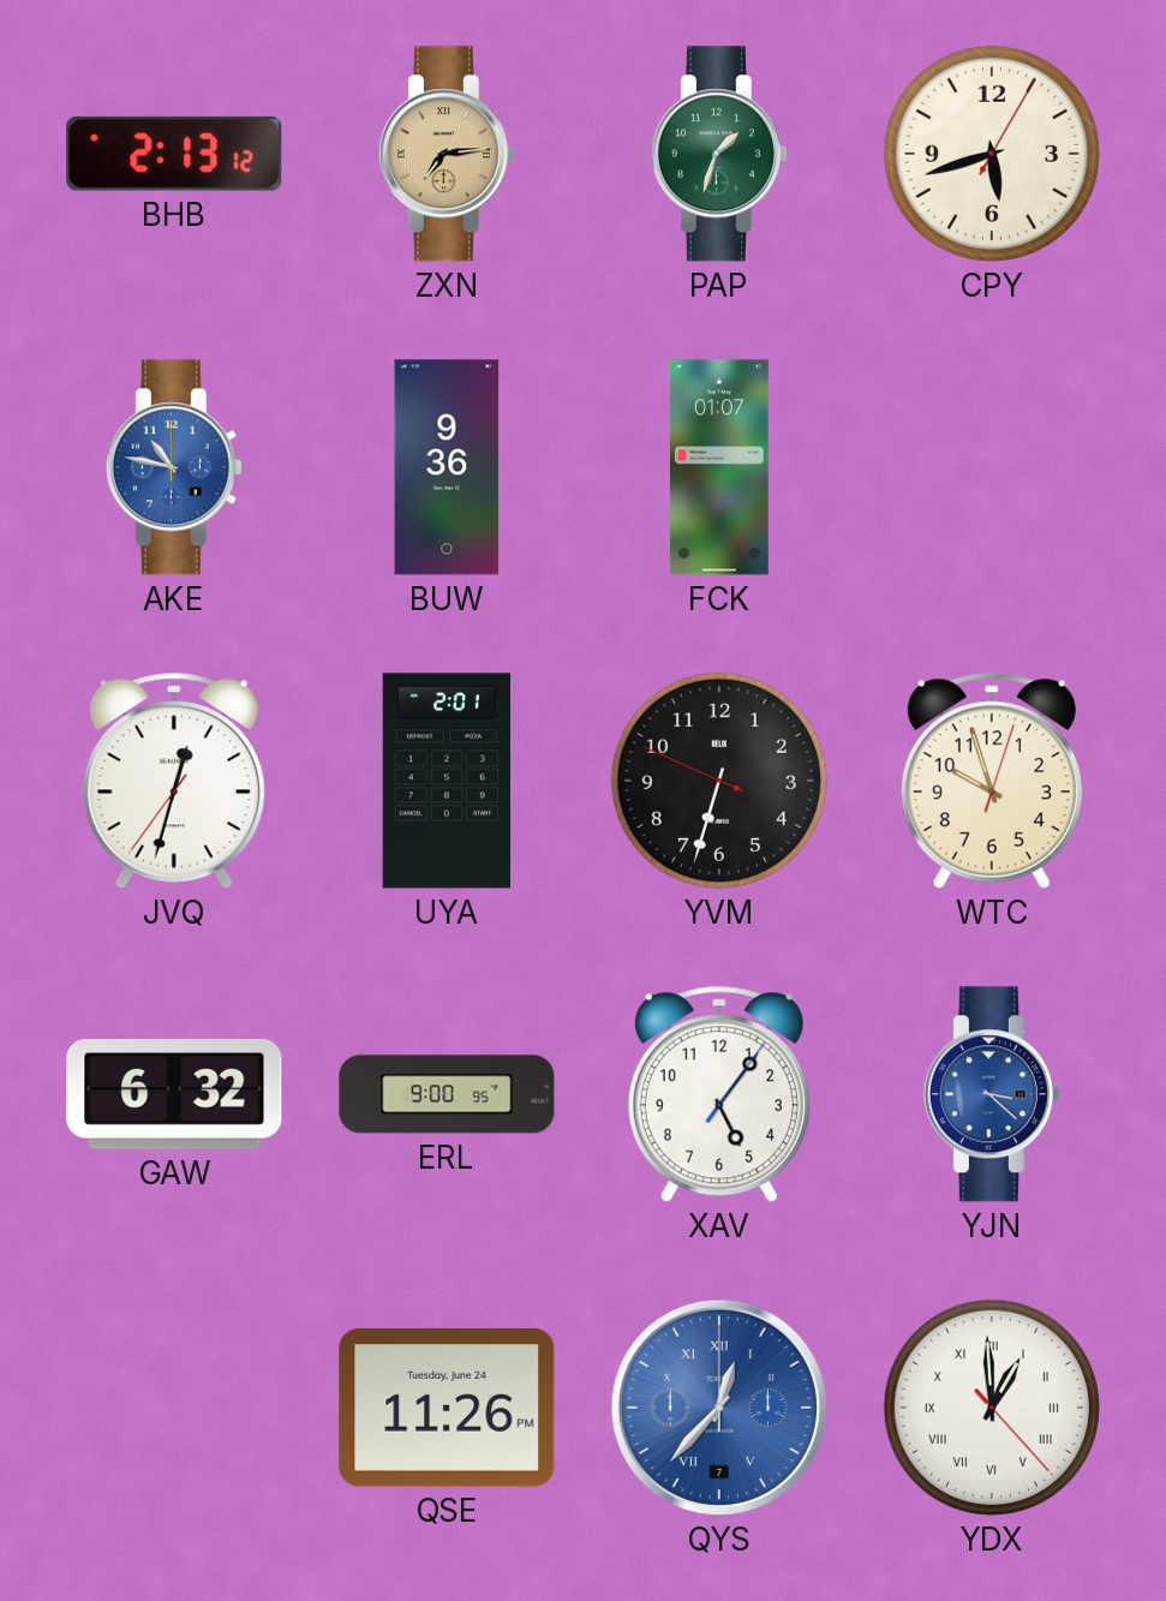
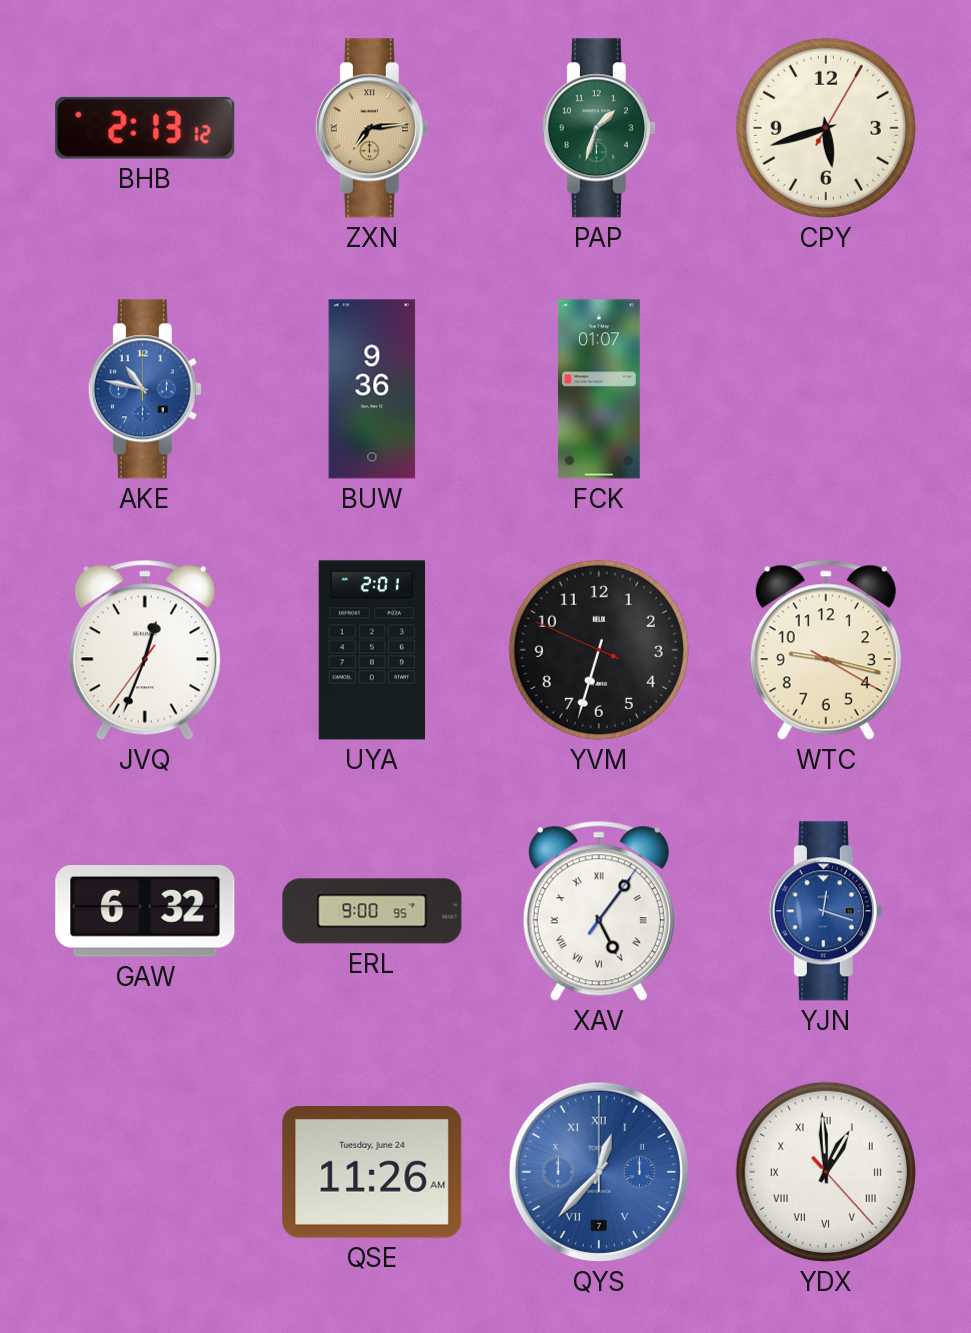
JVQ: 12:32 -> 12:33
WTC: 9:57 -> 9:17
XAV numerals: Arabic -> Roman
YJN: 3:22 -> 12:18
QSE: 11:26 PM -> 11:26 AM
